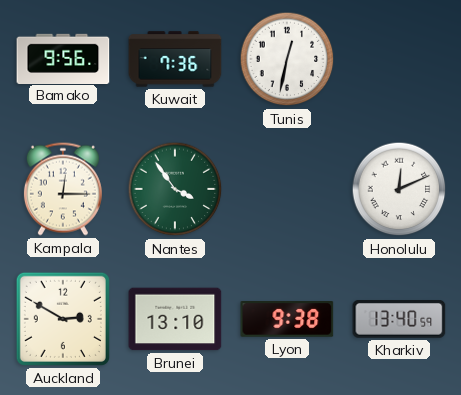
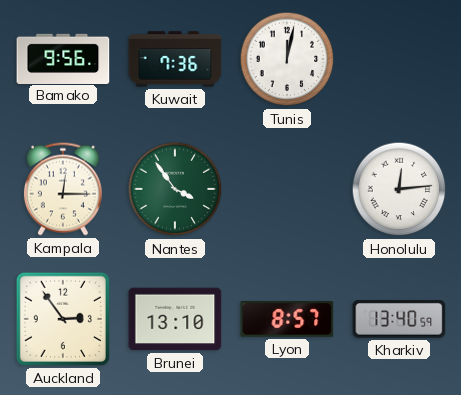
Tunis: 12:32 -> 12:02
Honolulu: 12:11 -> 12:14
Auckland: 2:50 -> 2:54
Lyon: 9:38 -> 8:57
